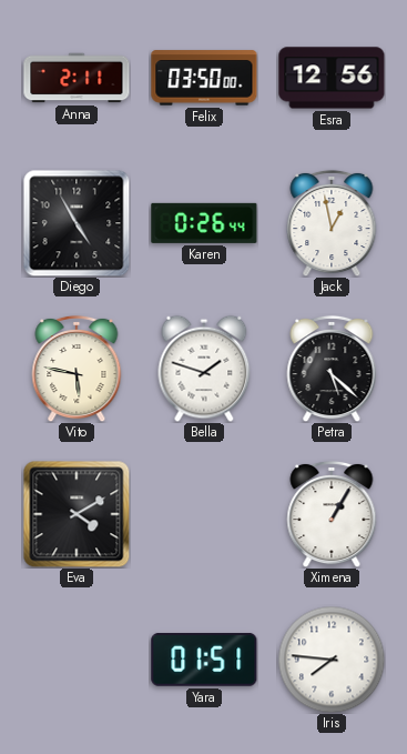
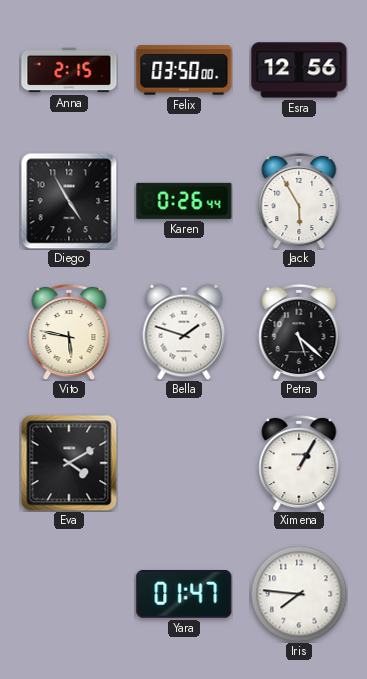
Anna: 2:11 -> 2:15
Jack: 12:58 -> 5:55
Yara: 01:51 -> 01:47
